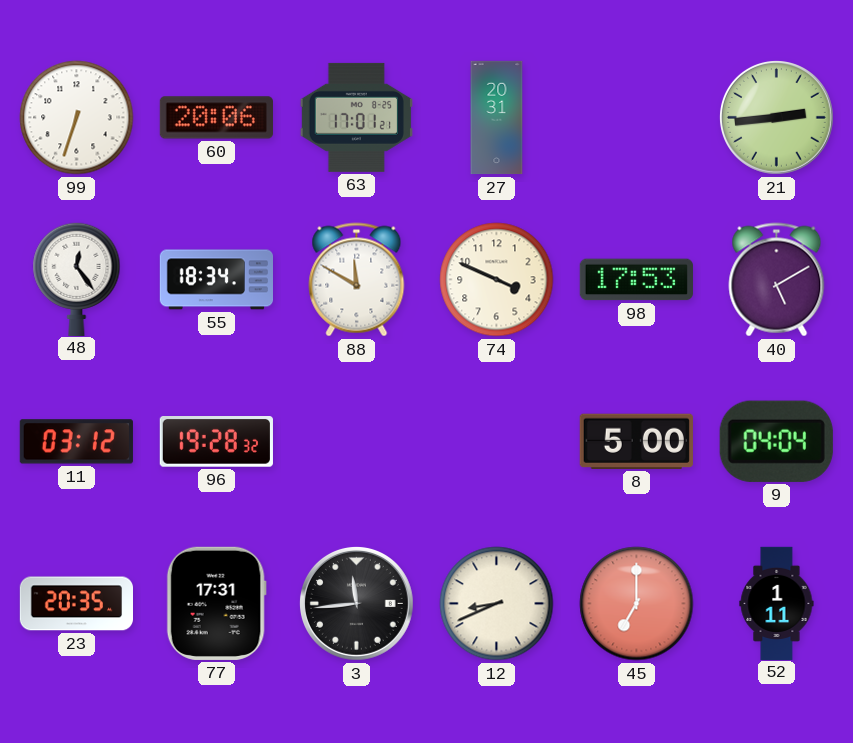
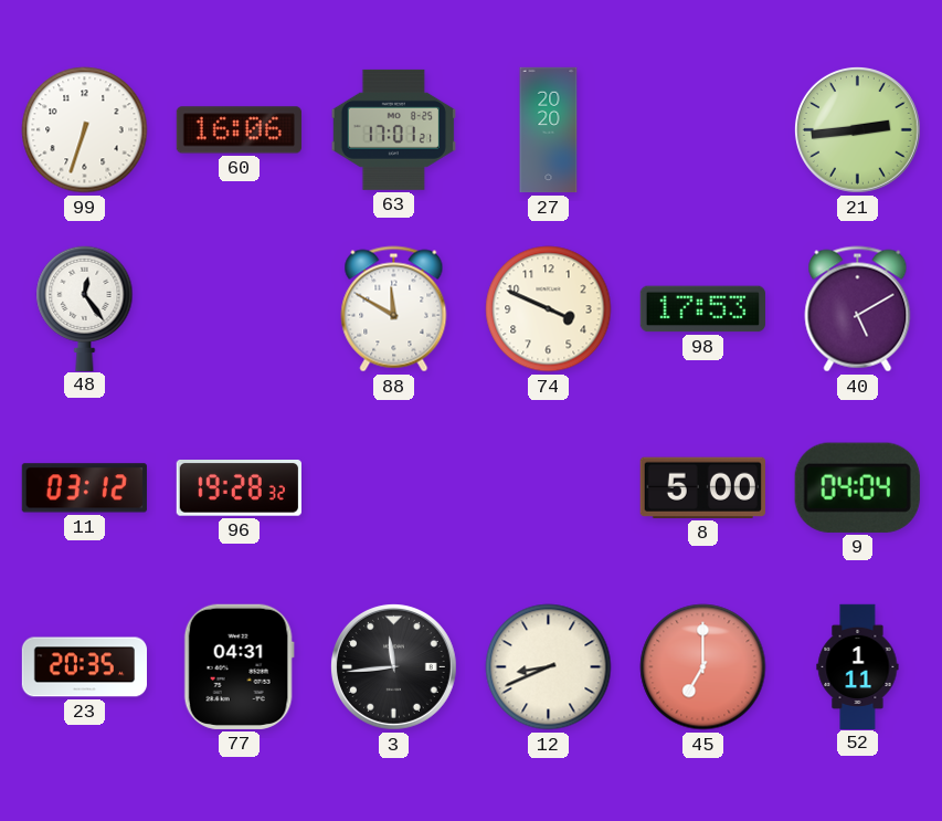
60: 20:06 -> 16:06
27: 20:31 -> 20:20
55: 18:34 -> none
77: 17:31 -> 04:31
